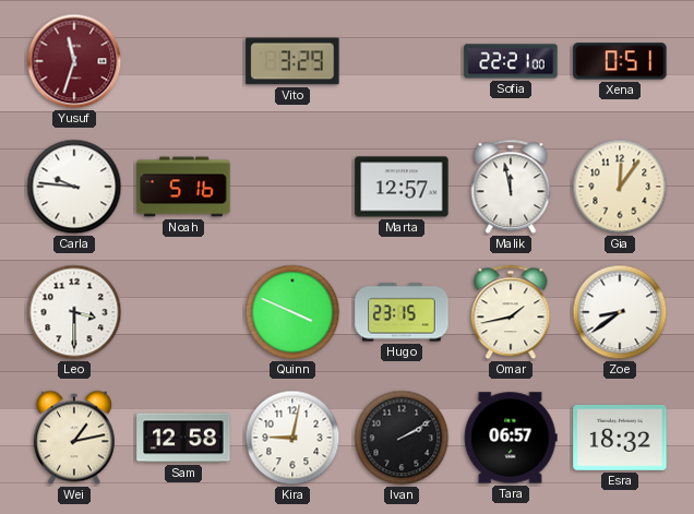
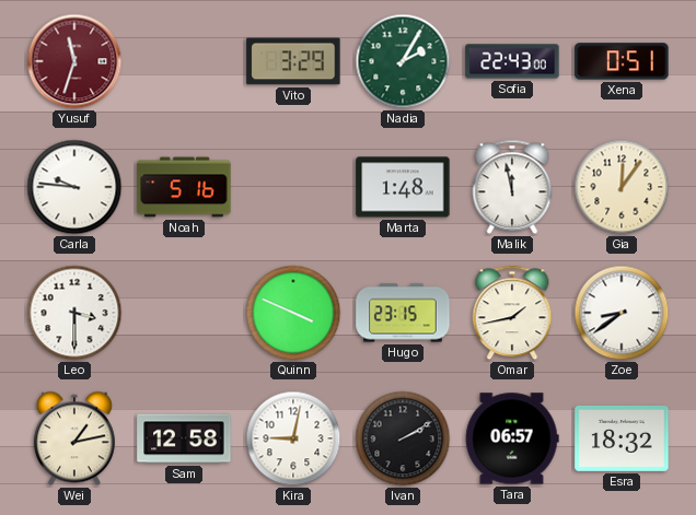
Nadia: none -> 2:05
Sofia: 22:21 -> 22:43
Marta: 12:57 -> 1:48
